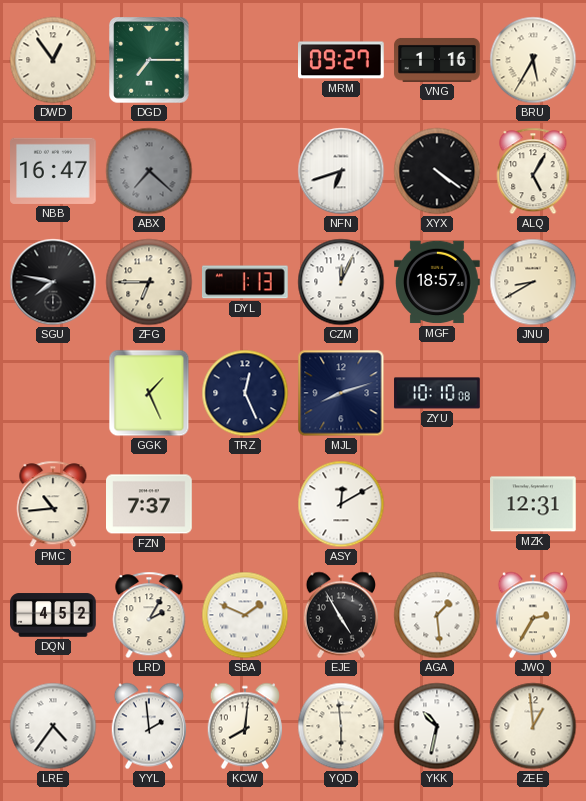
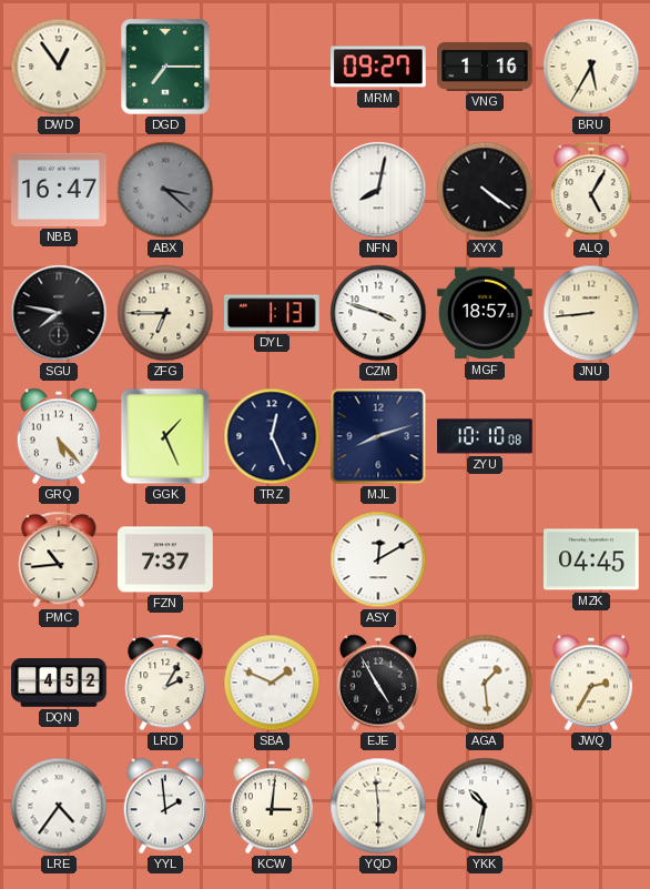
ABX: 7:22 -> 3:22
NFN: 6:42 -> 8:02
CZM: 12:04 -> 3:48
JNU: 8:40 -> 8:44
GRQ: none -> 5:23
MZK: 12:31 -> 04:45
KCW: 8:01 -> 3:01
ZEE: 12:59 -> none
